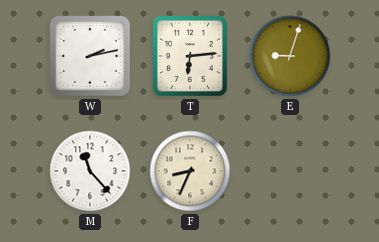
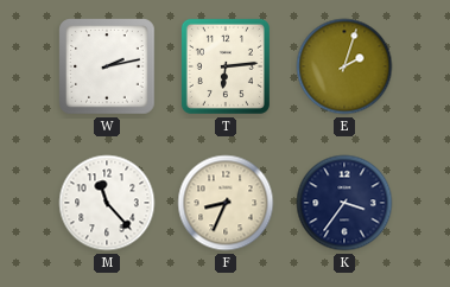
E: 9:03 -> 2:03
K: none -> 3:36
